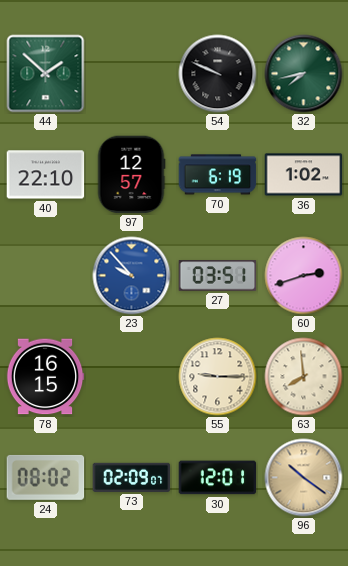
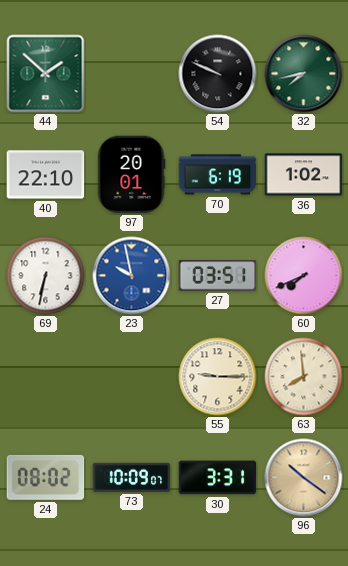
97: 12:57 -> 20:01
69: none -> 6:32
23: 9:53 -> 9:58
60: 2:42 -> 7:41
78: 16:15 -> none
73: 02:09 -> 10:09
30: 12:01 -> 3:31
